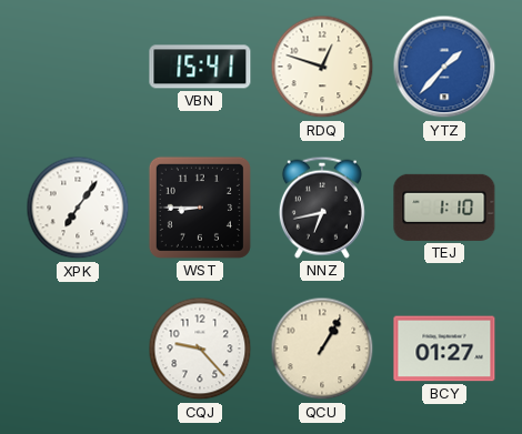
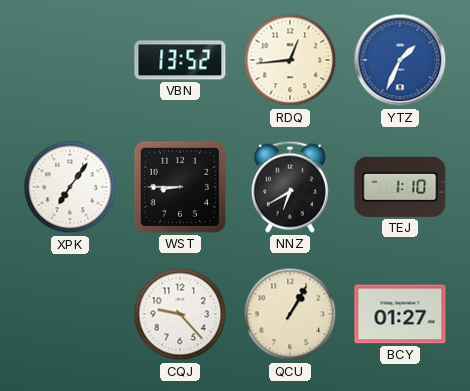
VBN: 15:41 -> 13:52
RDQ: 12:48 -> 12:44
YTZ: 1:37 -> 1:34
NNZ: 6:43 -> 6:40
